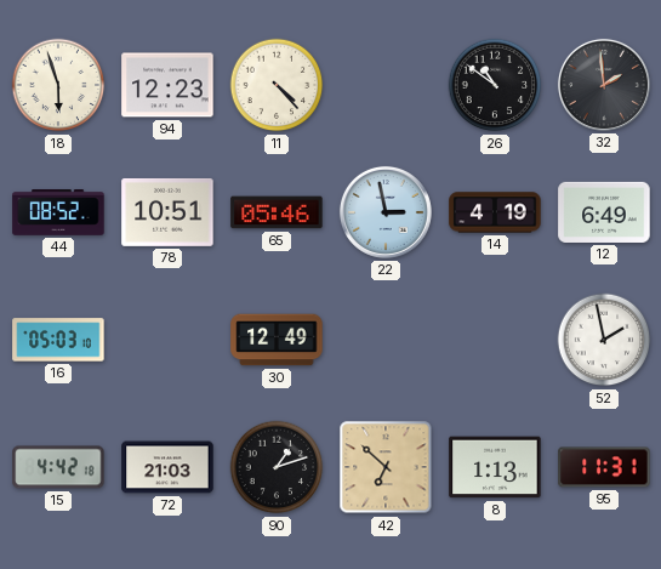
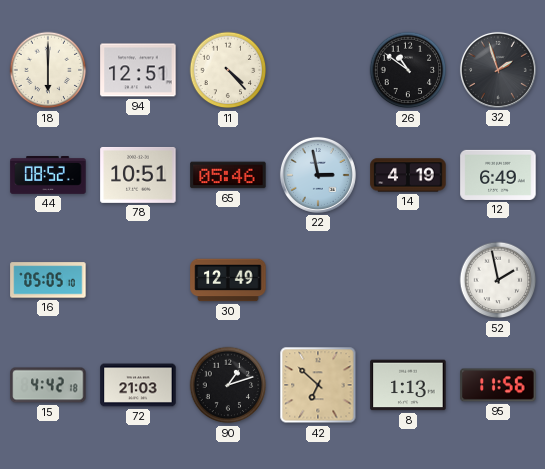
18: 5:57 -> 6:00
94: 12:23 -> 12:51
32: 1:59 -> 1:57
16: 05:03 -> 05:05
95: 11:31 -> 11:56
